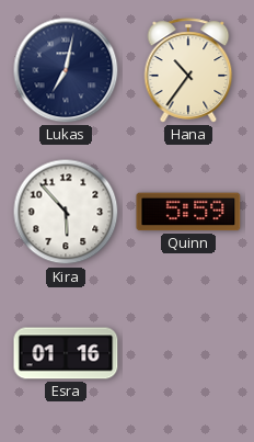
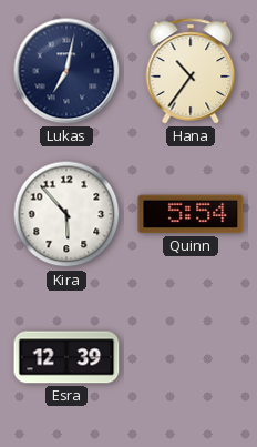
Quinn: 5:59 -> 5:54
Esra: 01:16 -> 12:39
